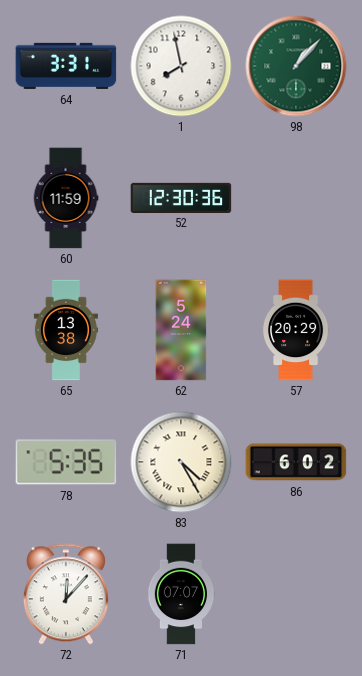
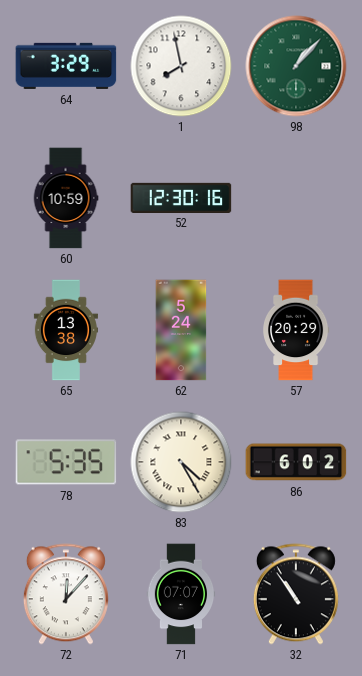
64: 3:31 -> 3:29
60: 11:59 -> 10:59
52: 12:30:36 -> 12:30:16
32: none -> 10:54
